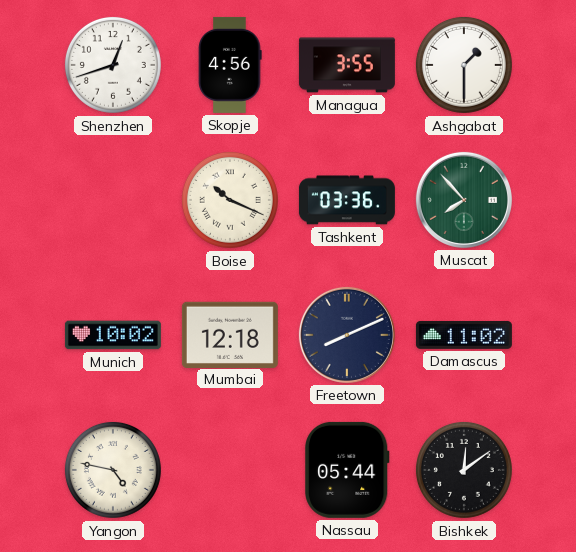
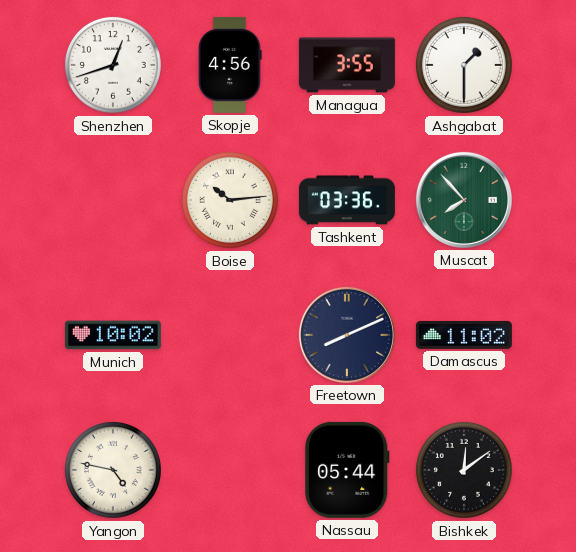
Boise: 10:19 -> 10:14
Mumbai: 12:18 -> none
